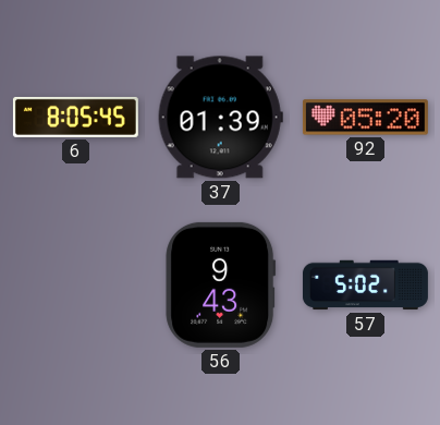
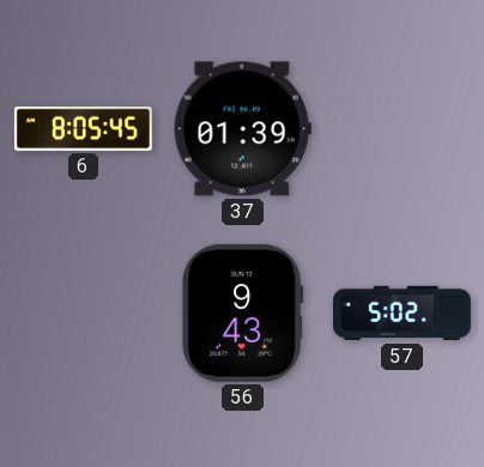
92: 05:20 -> none
